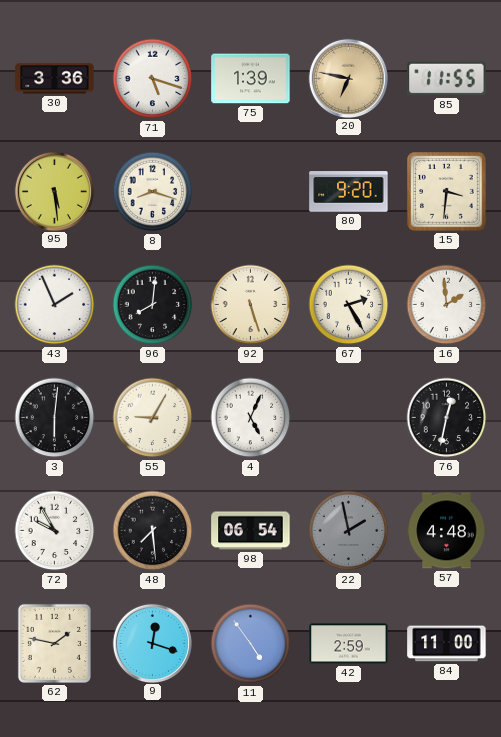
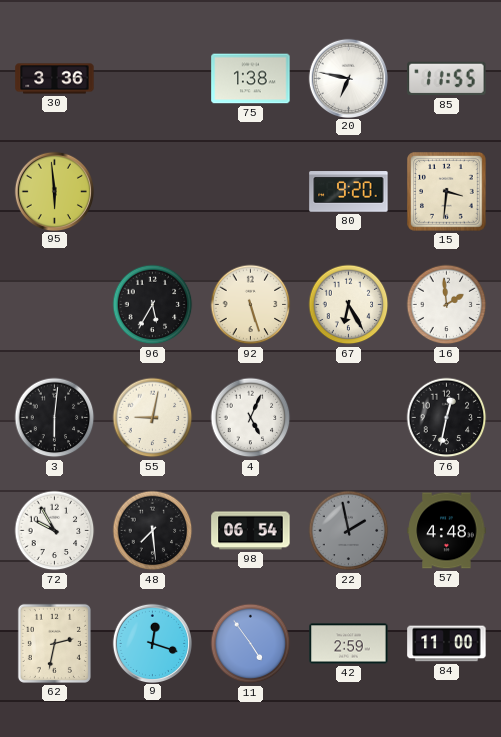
71: 5:18 -> none
75: 1:39 -> 1:38
20 dial: champagne -> white
95: 5:29 -> 5:59
8: 8:18 -> none
43: 1:56 -> none
96: 8:01 -> 5:35
67: 2:25 -> 6:25
55: 9:05 -> 9:02
62: 1:47 -> 2:32
